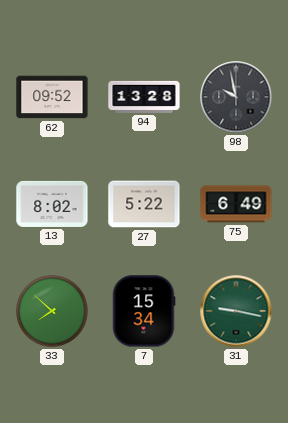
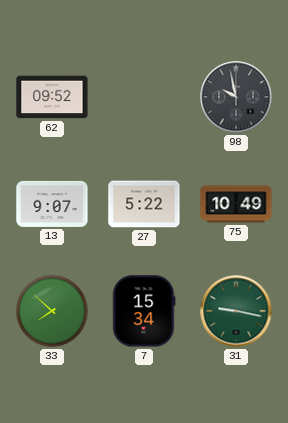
94: 13:28 -> none
13: 8:02 -> 9:07
75: 6:49 -> 10:49
